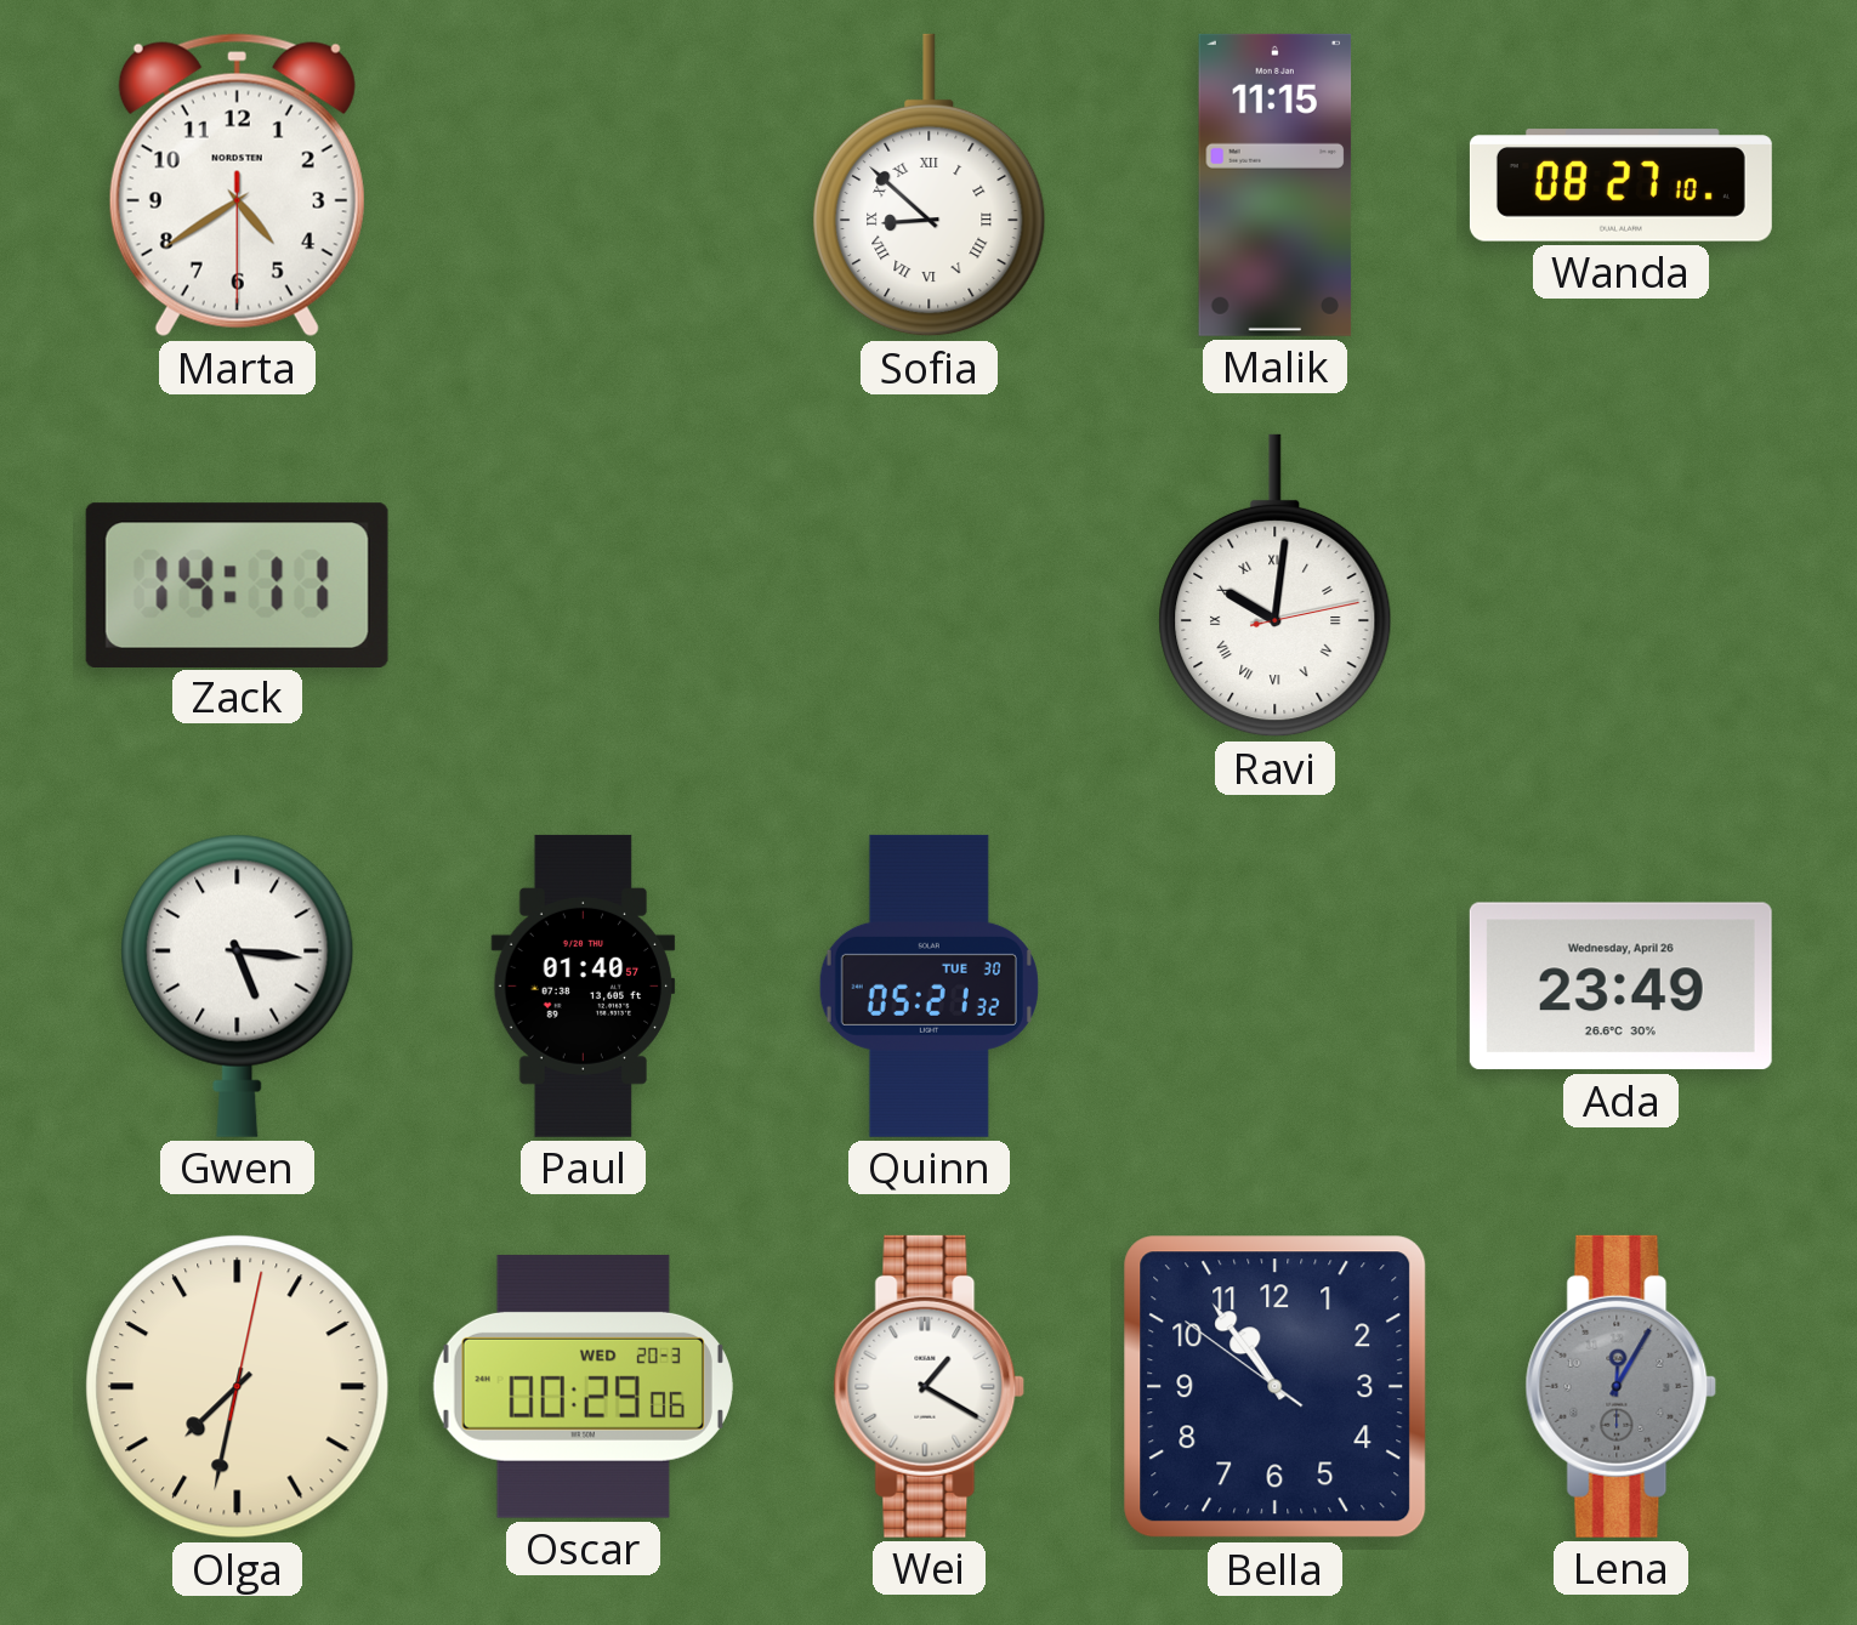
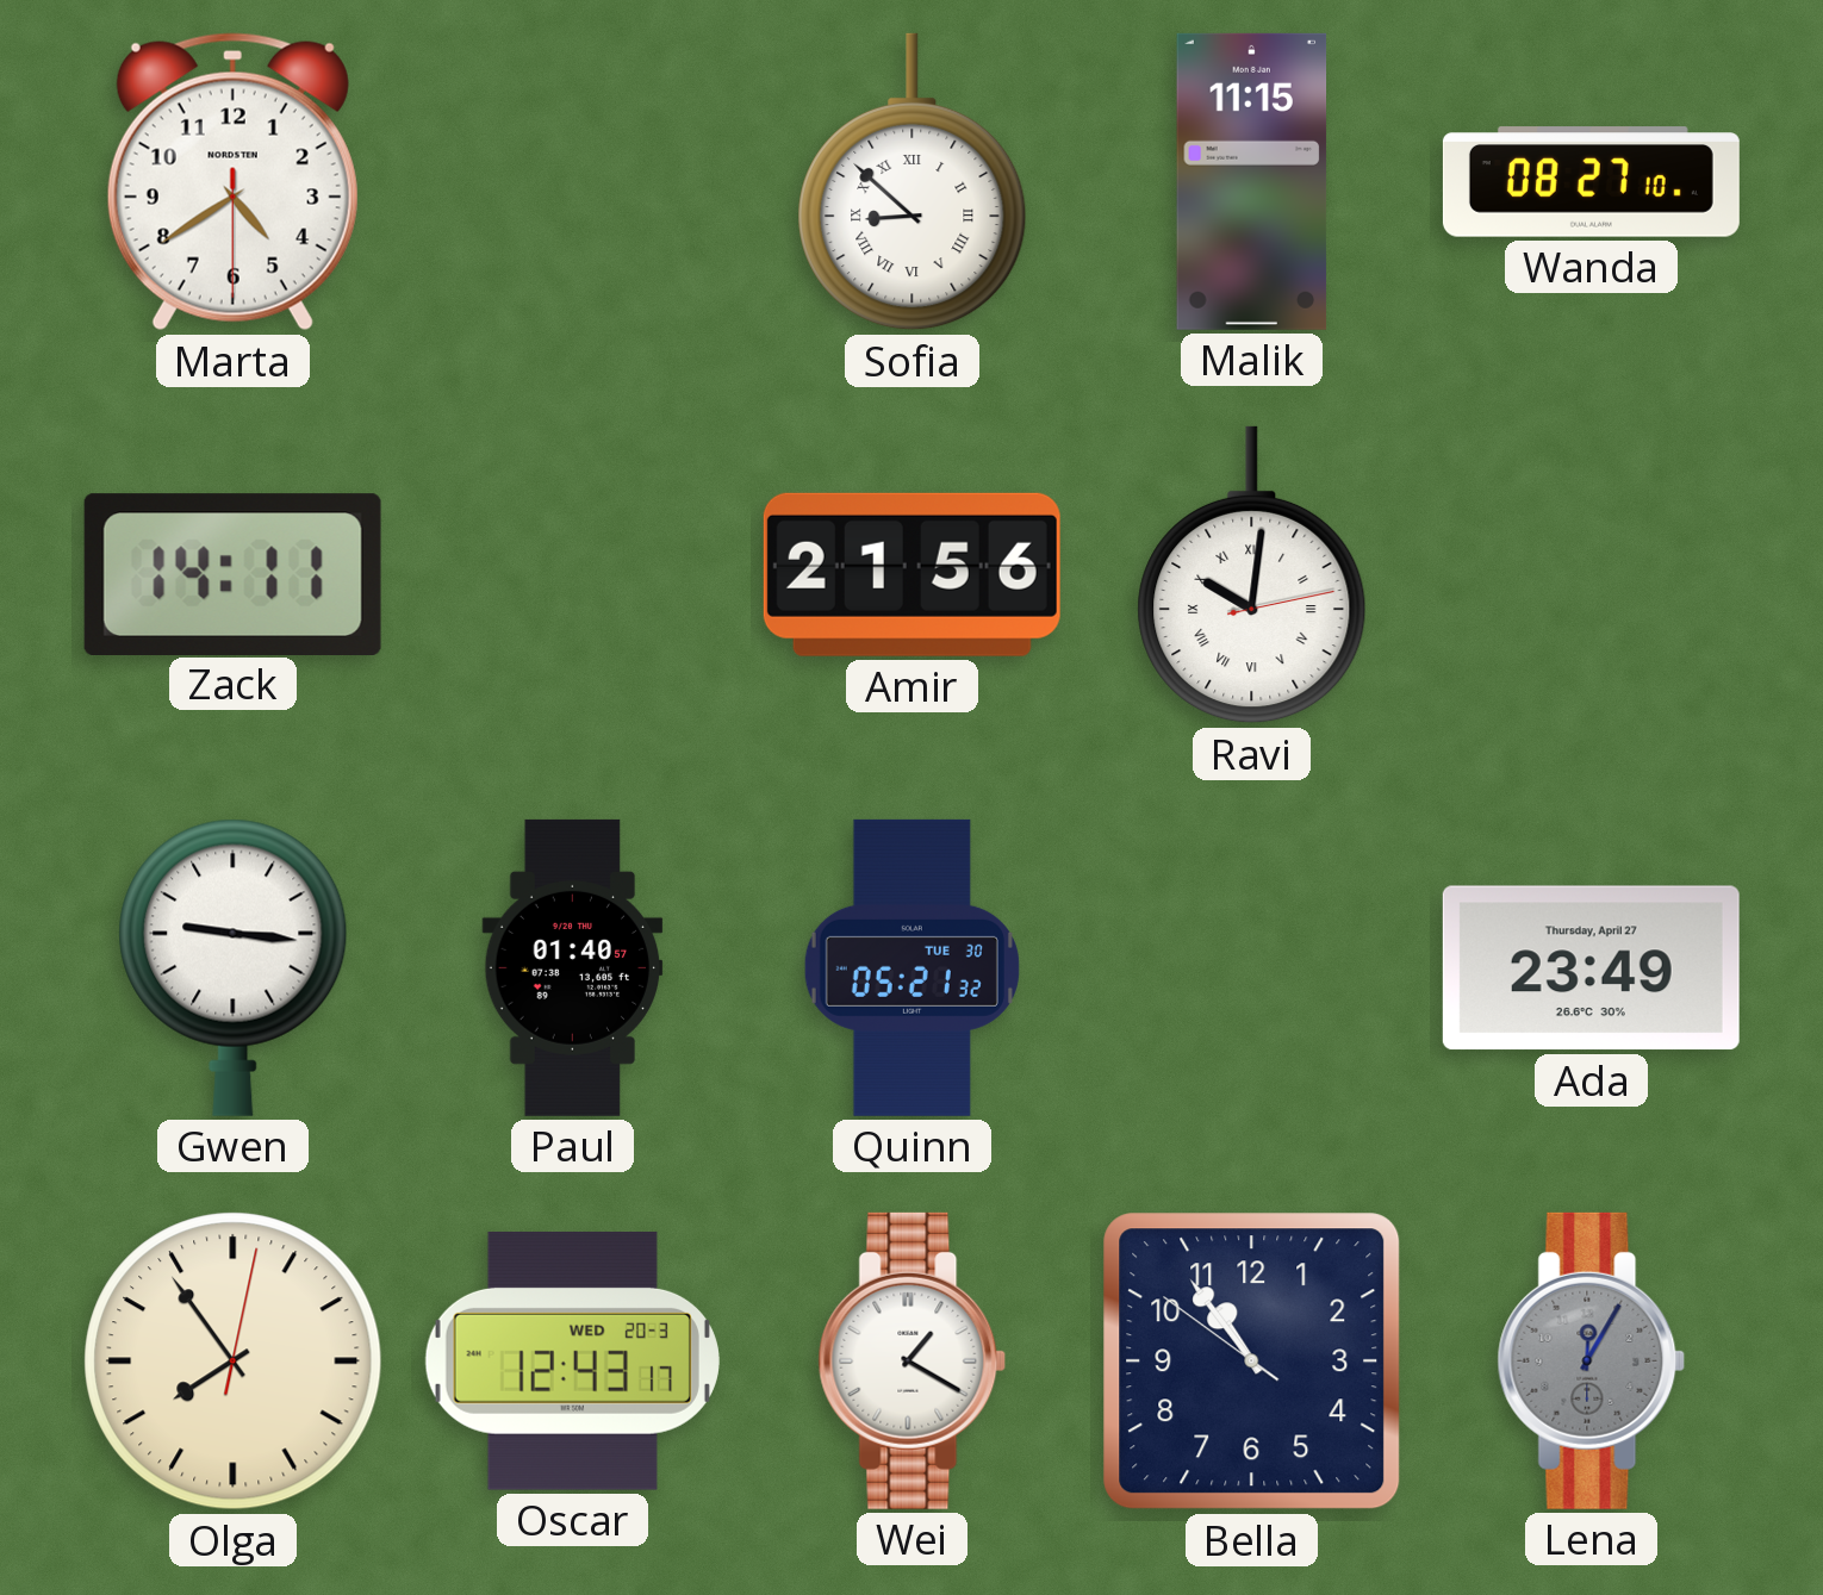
Amir: none -> 21:56
Gwen: 5:16 -> 9:16
Ada date: Wednesday, April 26 -> Thursday, April 27
Olga: 7:32 -> 7:54
Oscar: 00:29 -> 12:43
